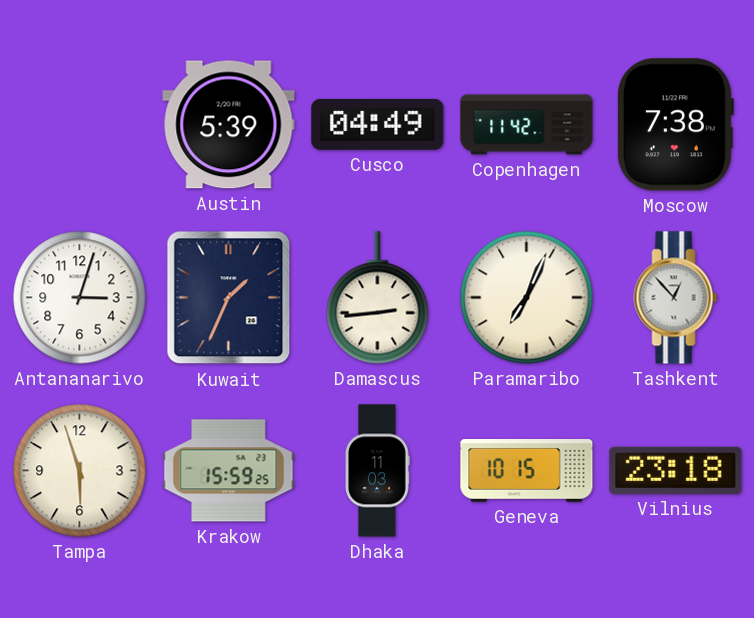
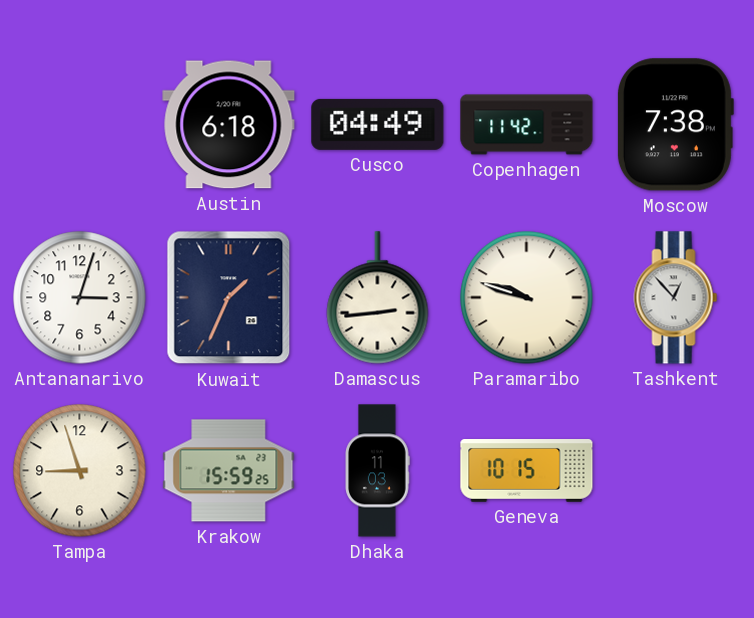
Austin: 5:39 -> 6:18
Paramaribo: 7:04 -> 9:48
Tampa: 5:57 -> 8:57
Vilnius: 23:18 -> none
